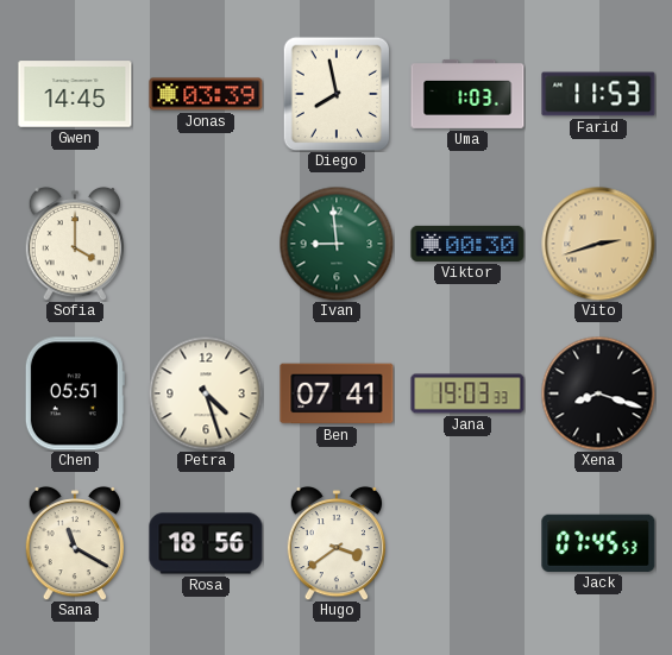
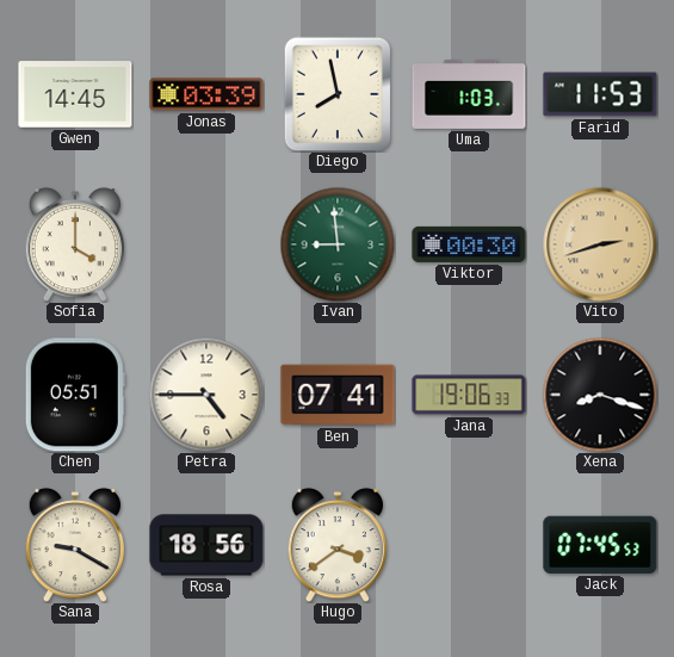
Petra: 4:27 -> 4:45
Jana: 19:03 -> 19:06
Sana: 11:20 -> 9:20
